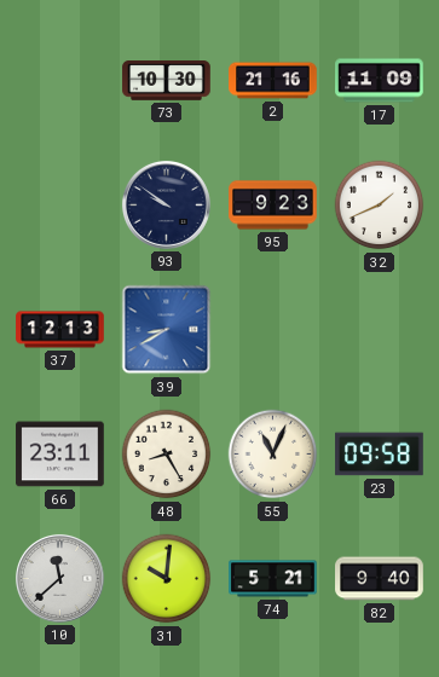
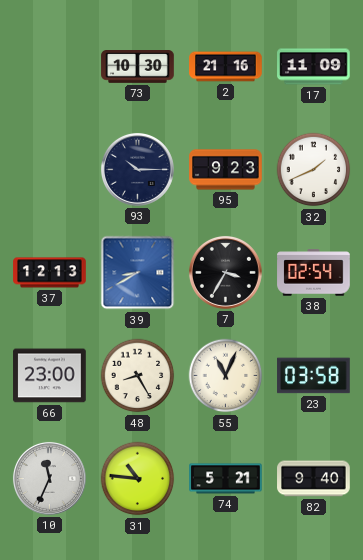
93: 9:51 -> 10:15
7: none -> 3:35
38: none -> 02:54
66: 23:11 -> 23:00
23: 09:58 -> 03:58
10: 11:38 -> 11:34
31: 10:01 -> 10:46
